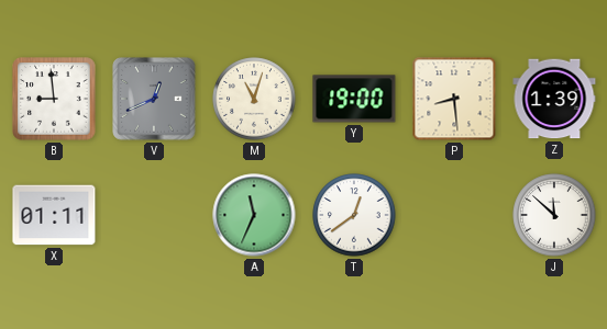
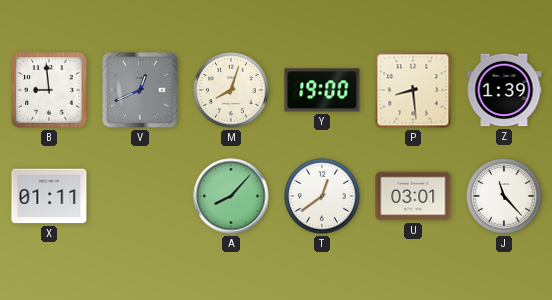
M: 11:03 -> 8:03
A: 11:34 -> 8:07
U: none -> 03:01
J: 11:52 -> 11:23
